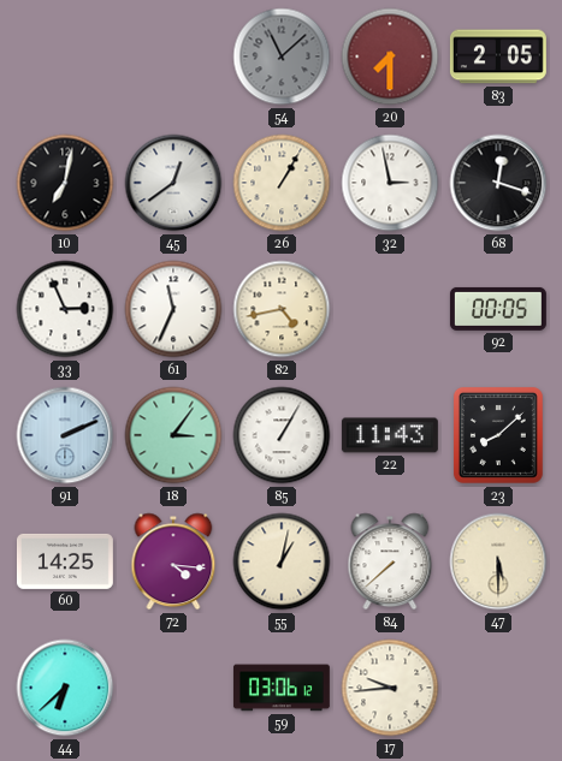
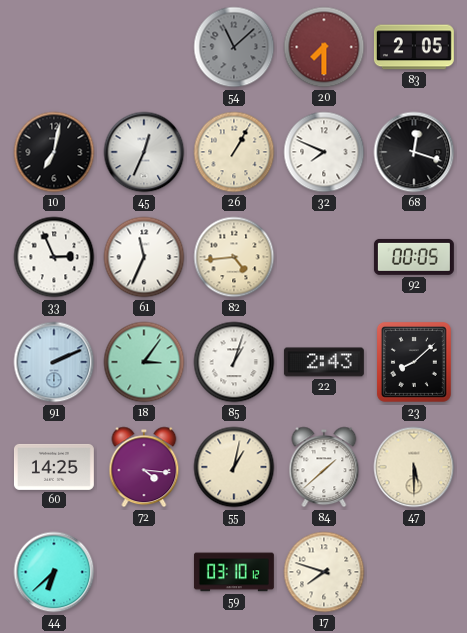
45: 12:39 -> 12:34
32: 2:58 -> 7:49
82: 4:43 -> 4:44
85: 1:05 -> 1:03
22: 11:43 -> 2:43
84: 7:38 -> 1:38
59: 03:06 -> 03:10
17: 9:44 -> 7:48
